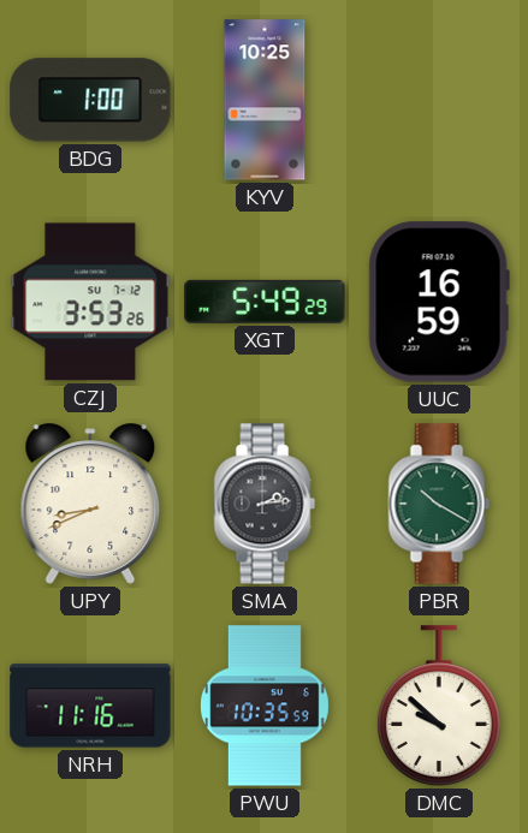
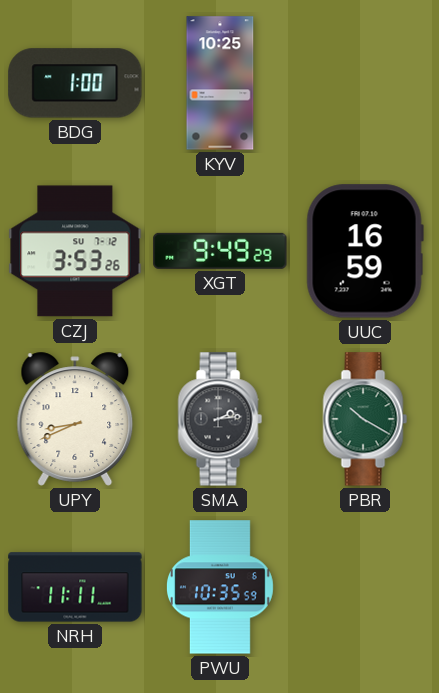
XGT: 5:49 -> 9:49
NRH: 11:16 -> 11:11
DMC: 9:52 -> none
